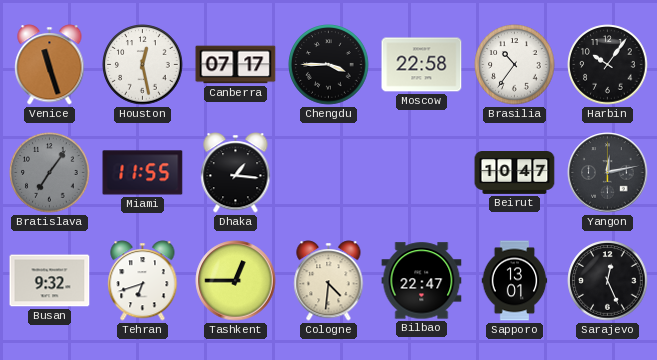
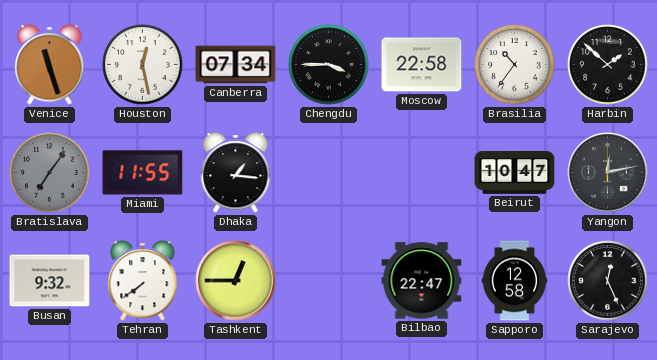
Canberra: 07:17 -> 07:34
Harbin: 10:06 -> 1:52
Tehran: 6:42 -> 7:39
Cologne: 4:31 -> none
Sapporo: 13:01 -> 12:58
